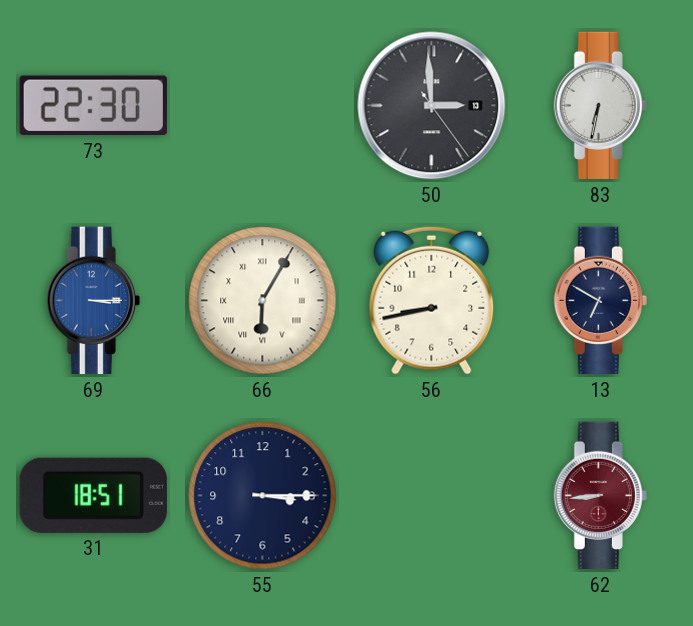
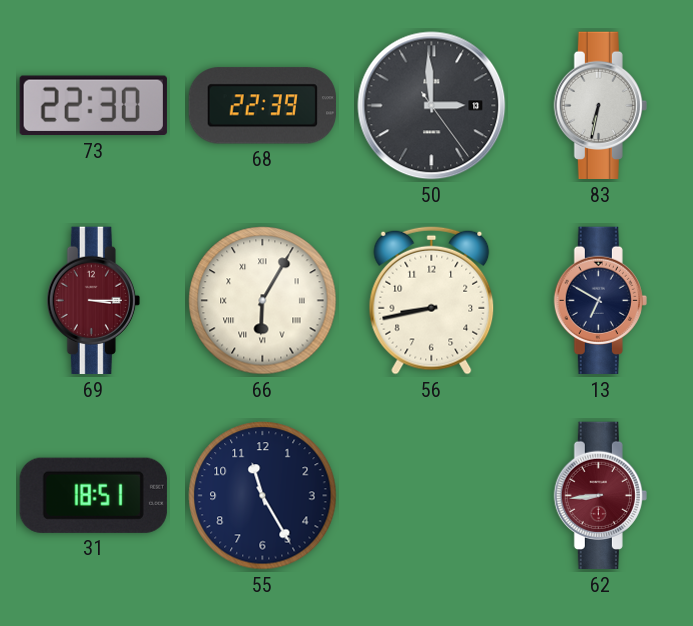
68: none -> 22:39
69 dial: blue -> burgundy
55: 3:15 -> 11:25
